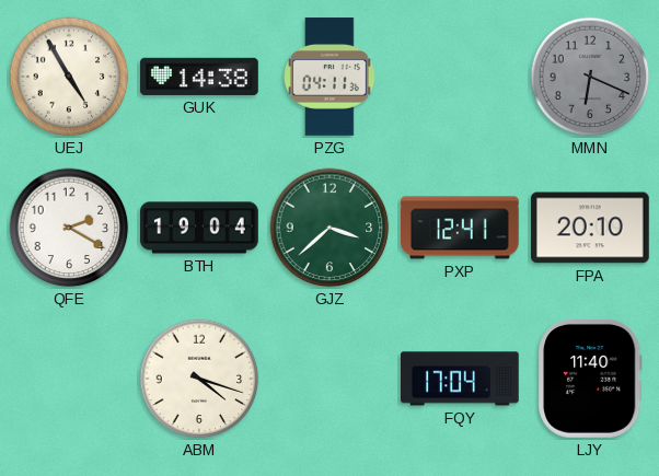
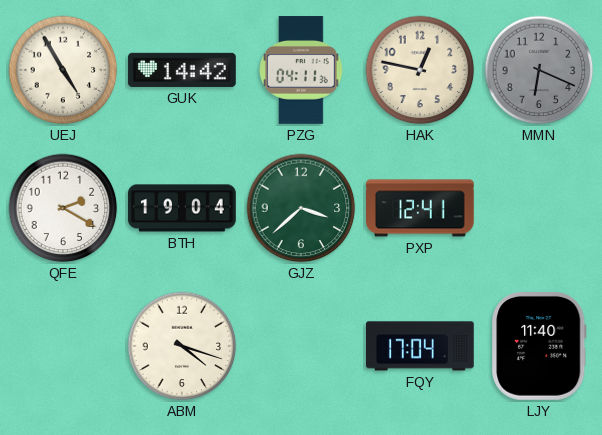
GUK: 14:38 -> 14:42
HAK: none -> 12:47
FPA: 20:10 -> none
